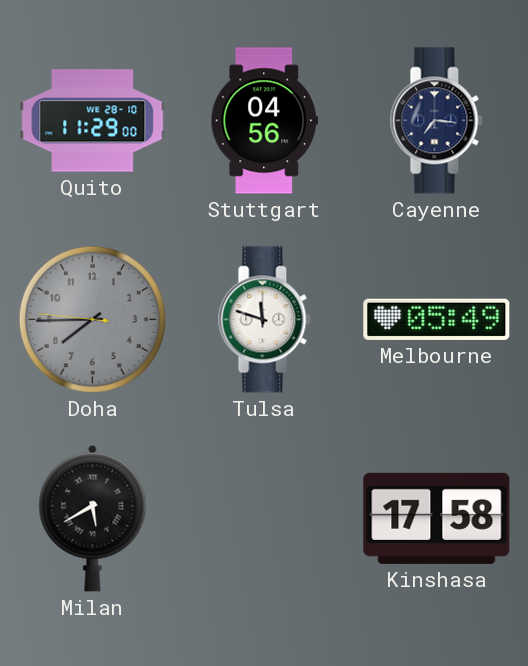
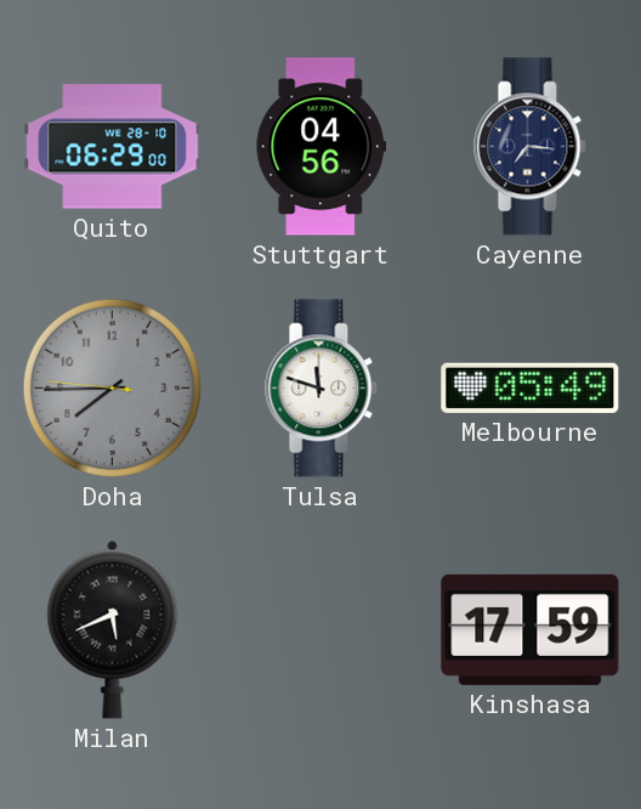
Quito: 11:29 -> 06:29
Milan: 5:40 -> 5:41
Kinshasa: 17:58 -> 17:59
